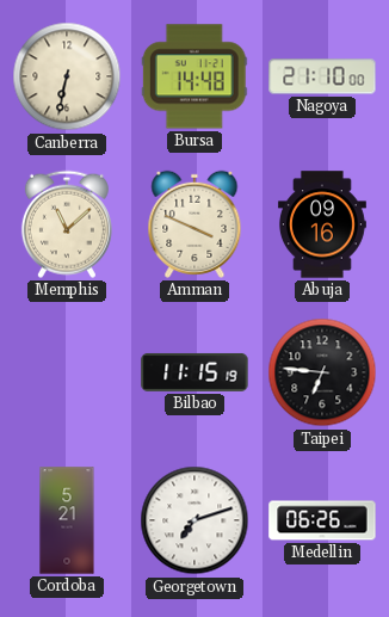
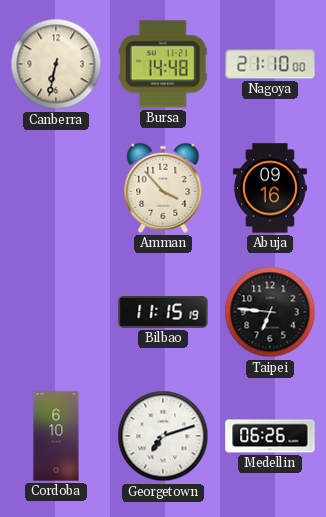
Memphis: 11:08 -> none
Amman: 3:49 -> 3:53
Cordoba: 5:21 -> 6:10
